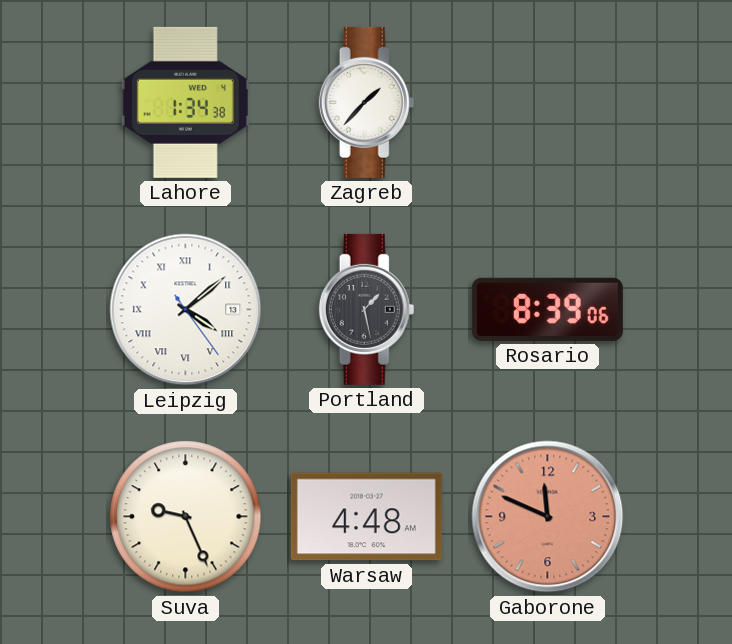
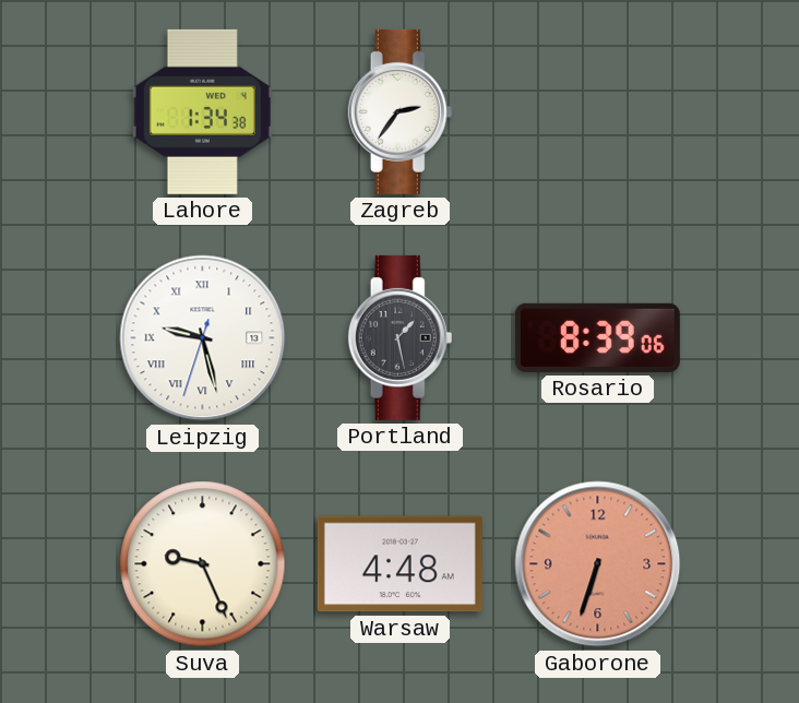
Zagreb: 1:37 -> 2:36
Leipzig: 4:08 -> 9:27
Gaborone: 11:49 -> 6:33
